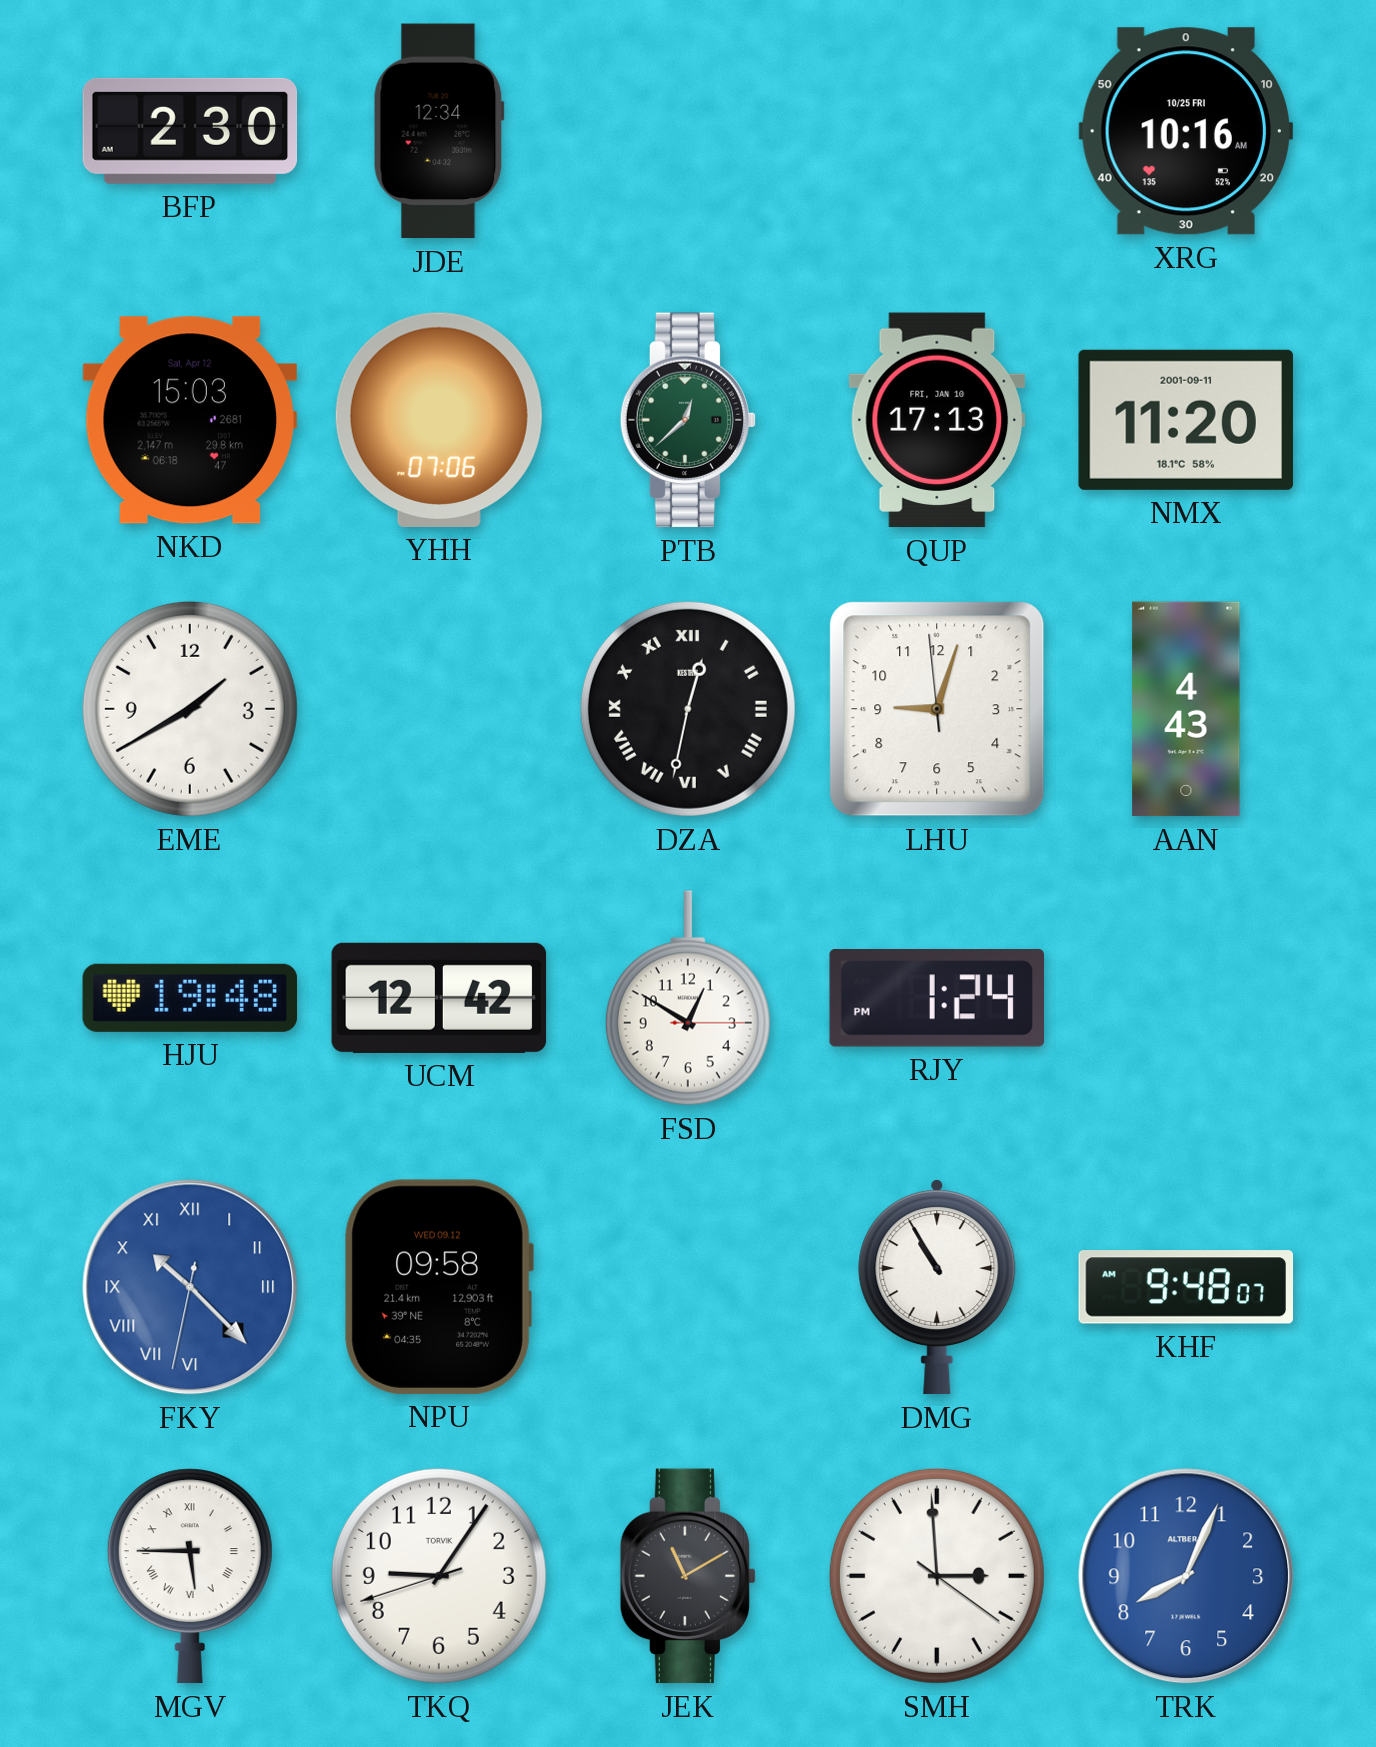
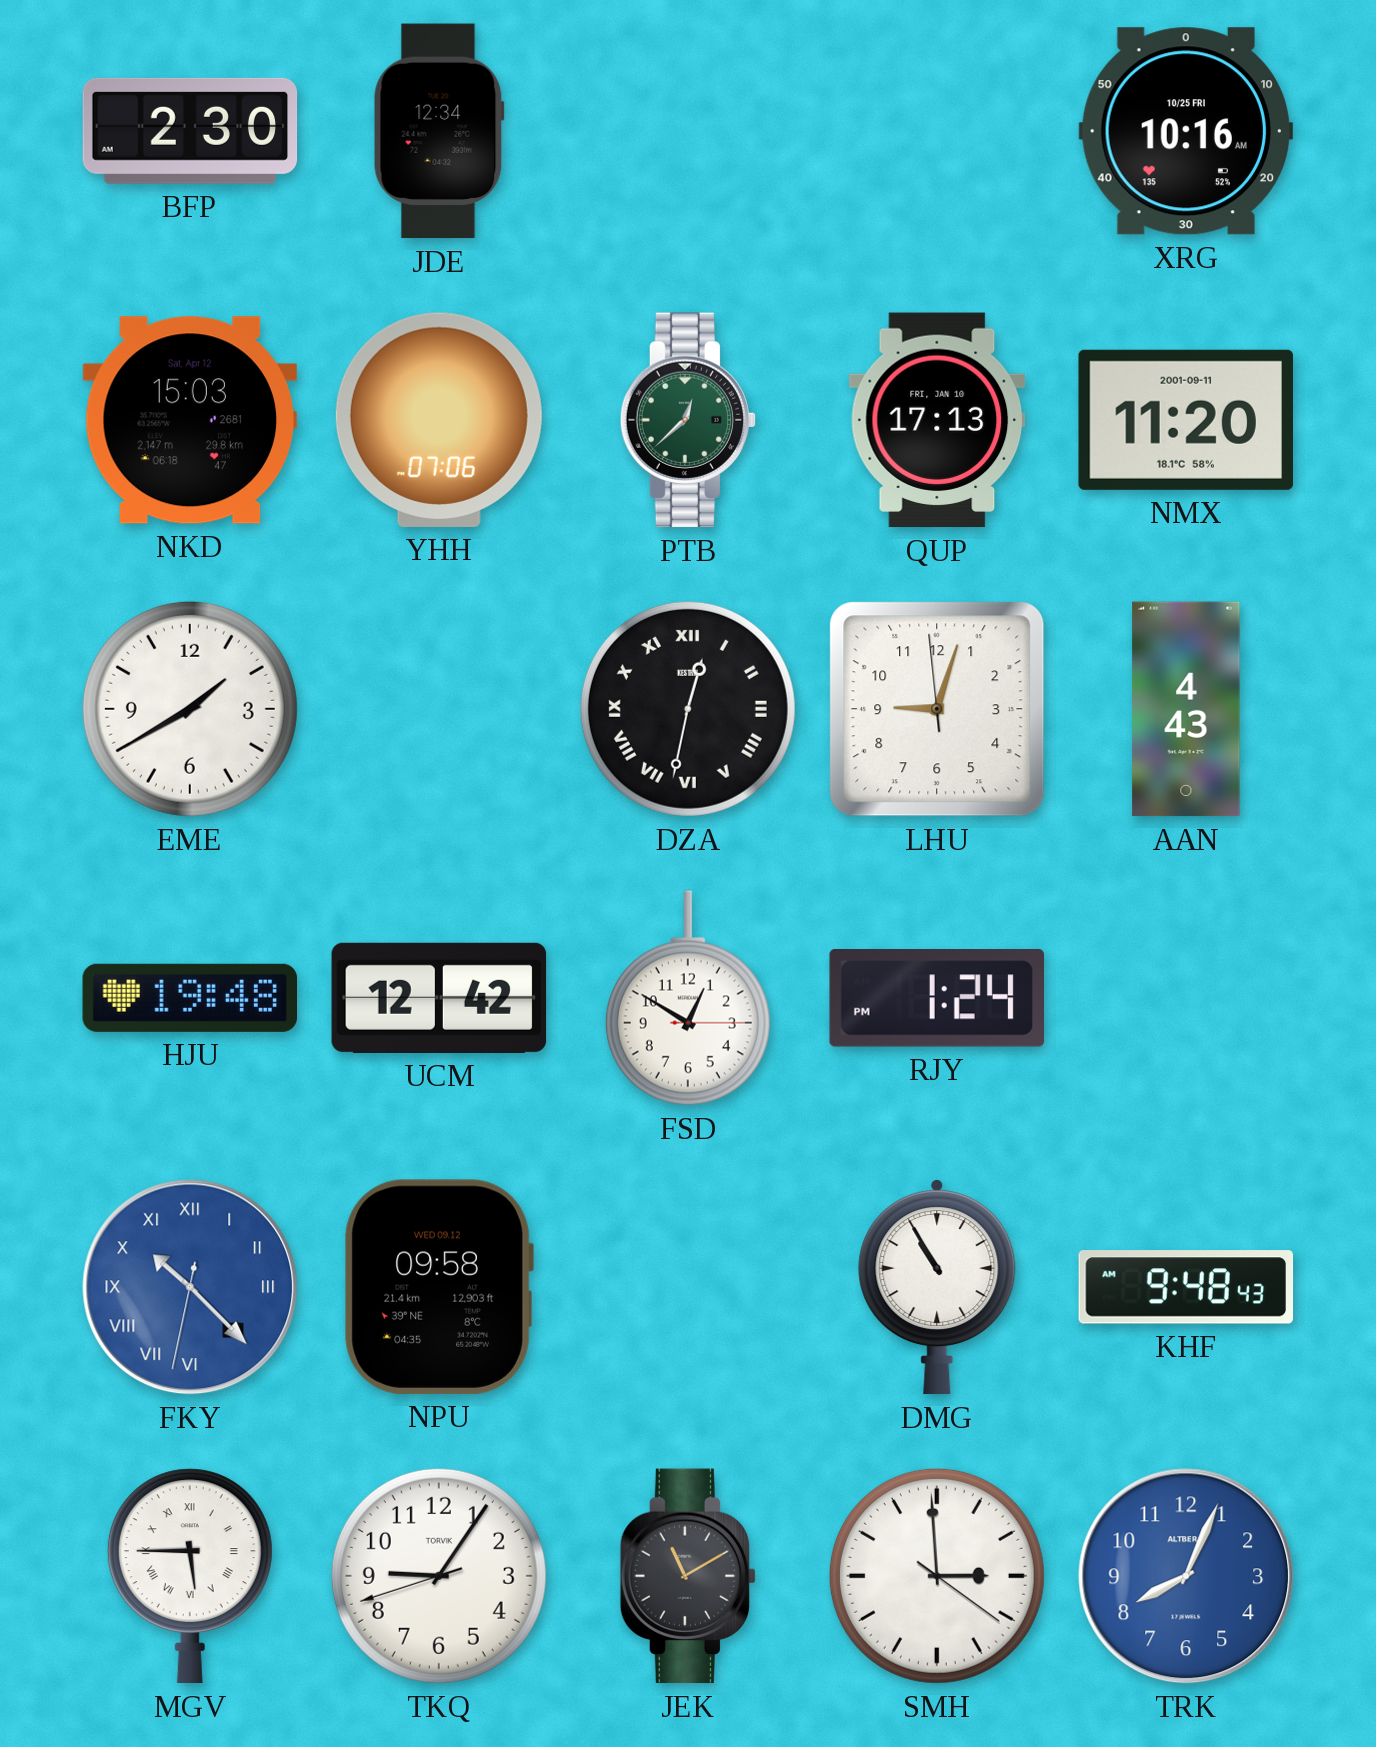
KHF: 9:48:07 -> 9:48:43
